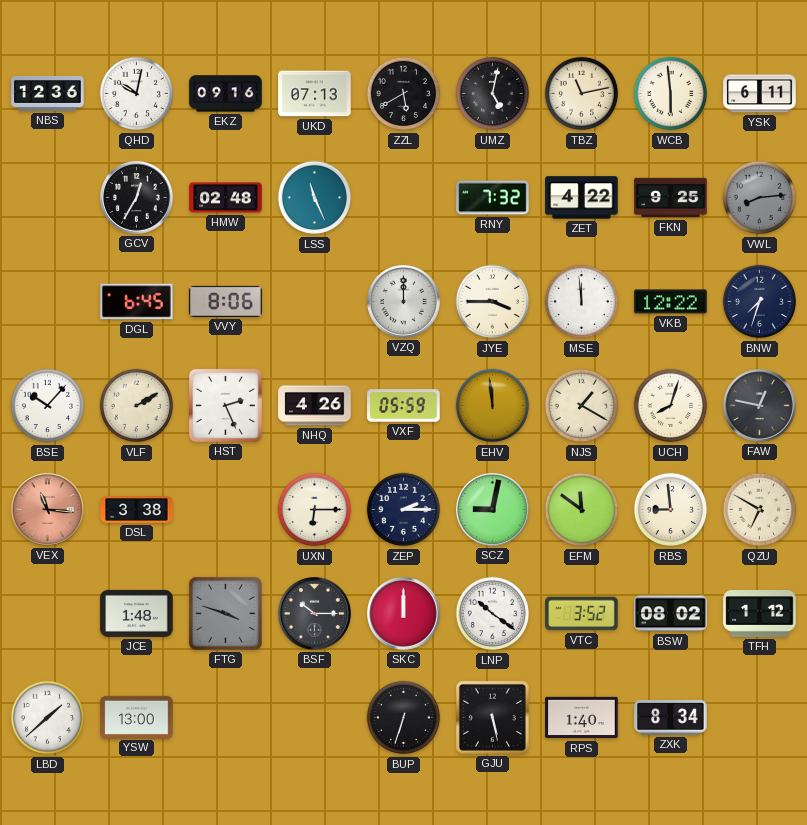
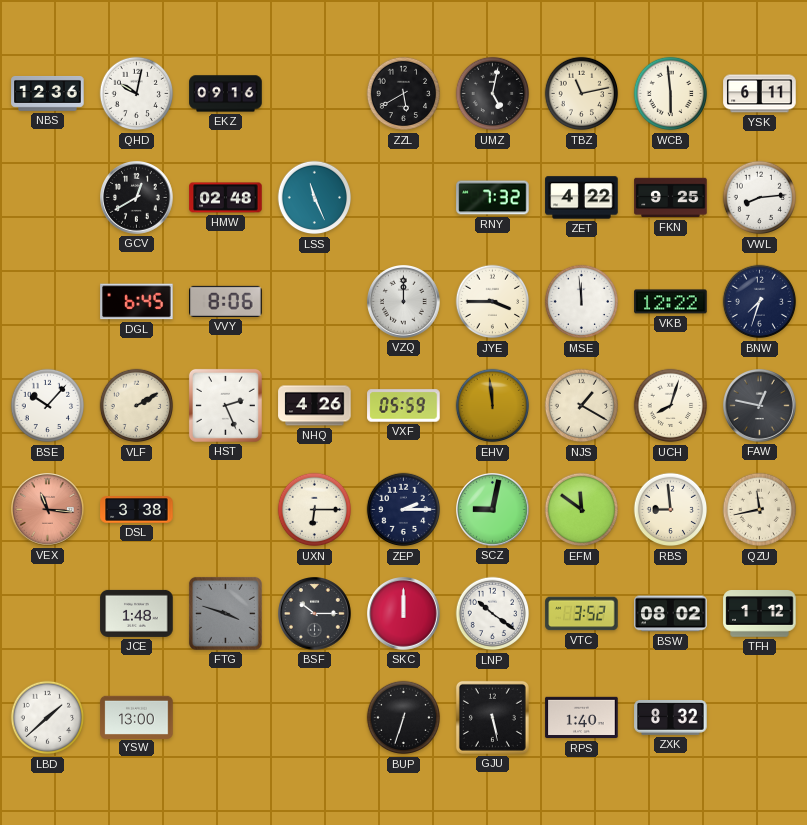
UKD: 07:13 -> none
GCV: 12:35 -> 12:40
VWL dial: grey -> white
QZU: 6:50 -> 11:43
ZXK: 8:34 -> 8:32
